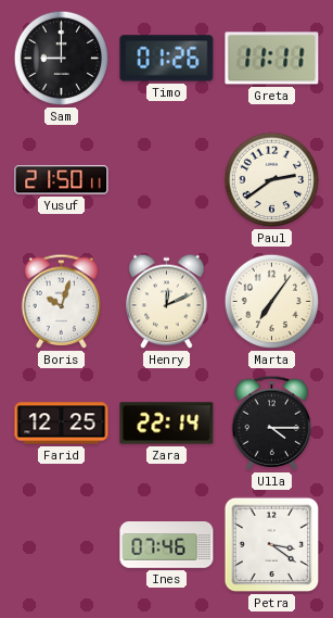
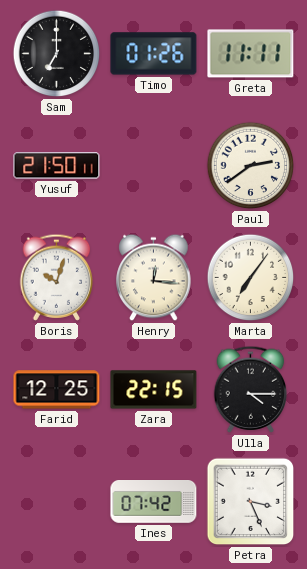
Sam: 9:00 -> 7:00
Henry: 12:11 -> 12:16
Zara: 22:14 -> 22:15
Ines: 07:46 -> 07:42
Petra: 3:21 -> 3:26
